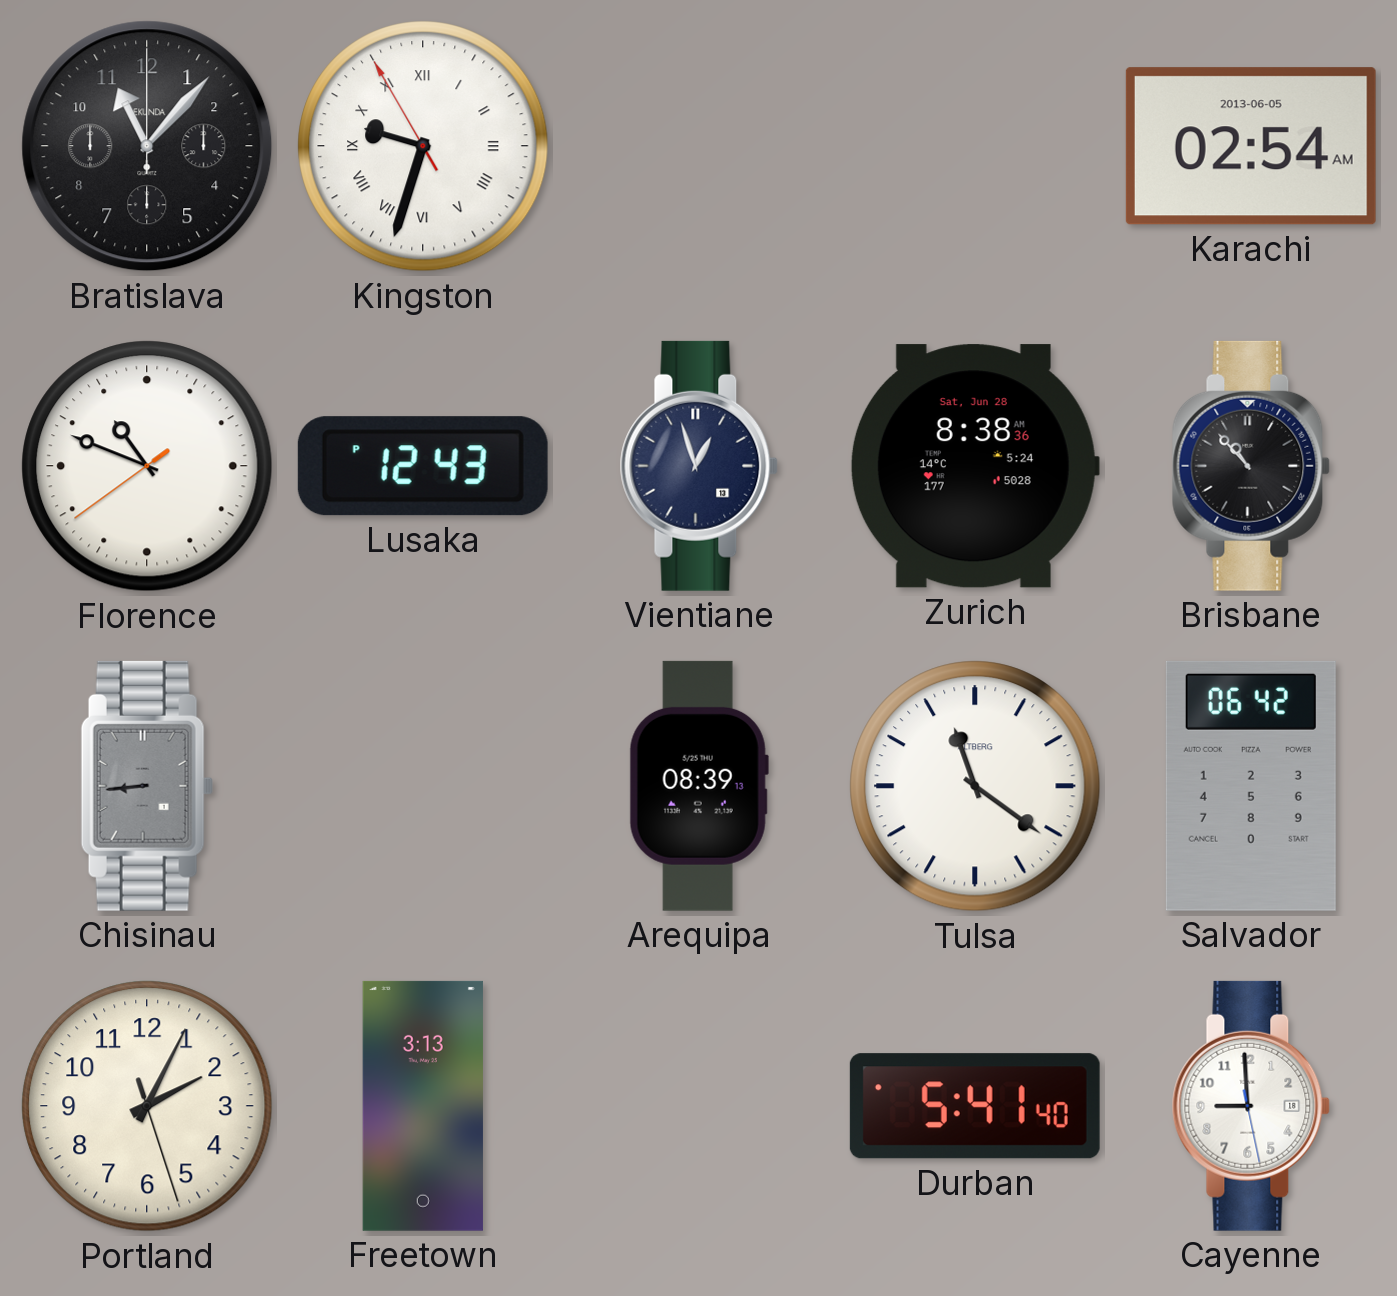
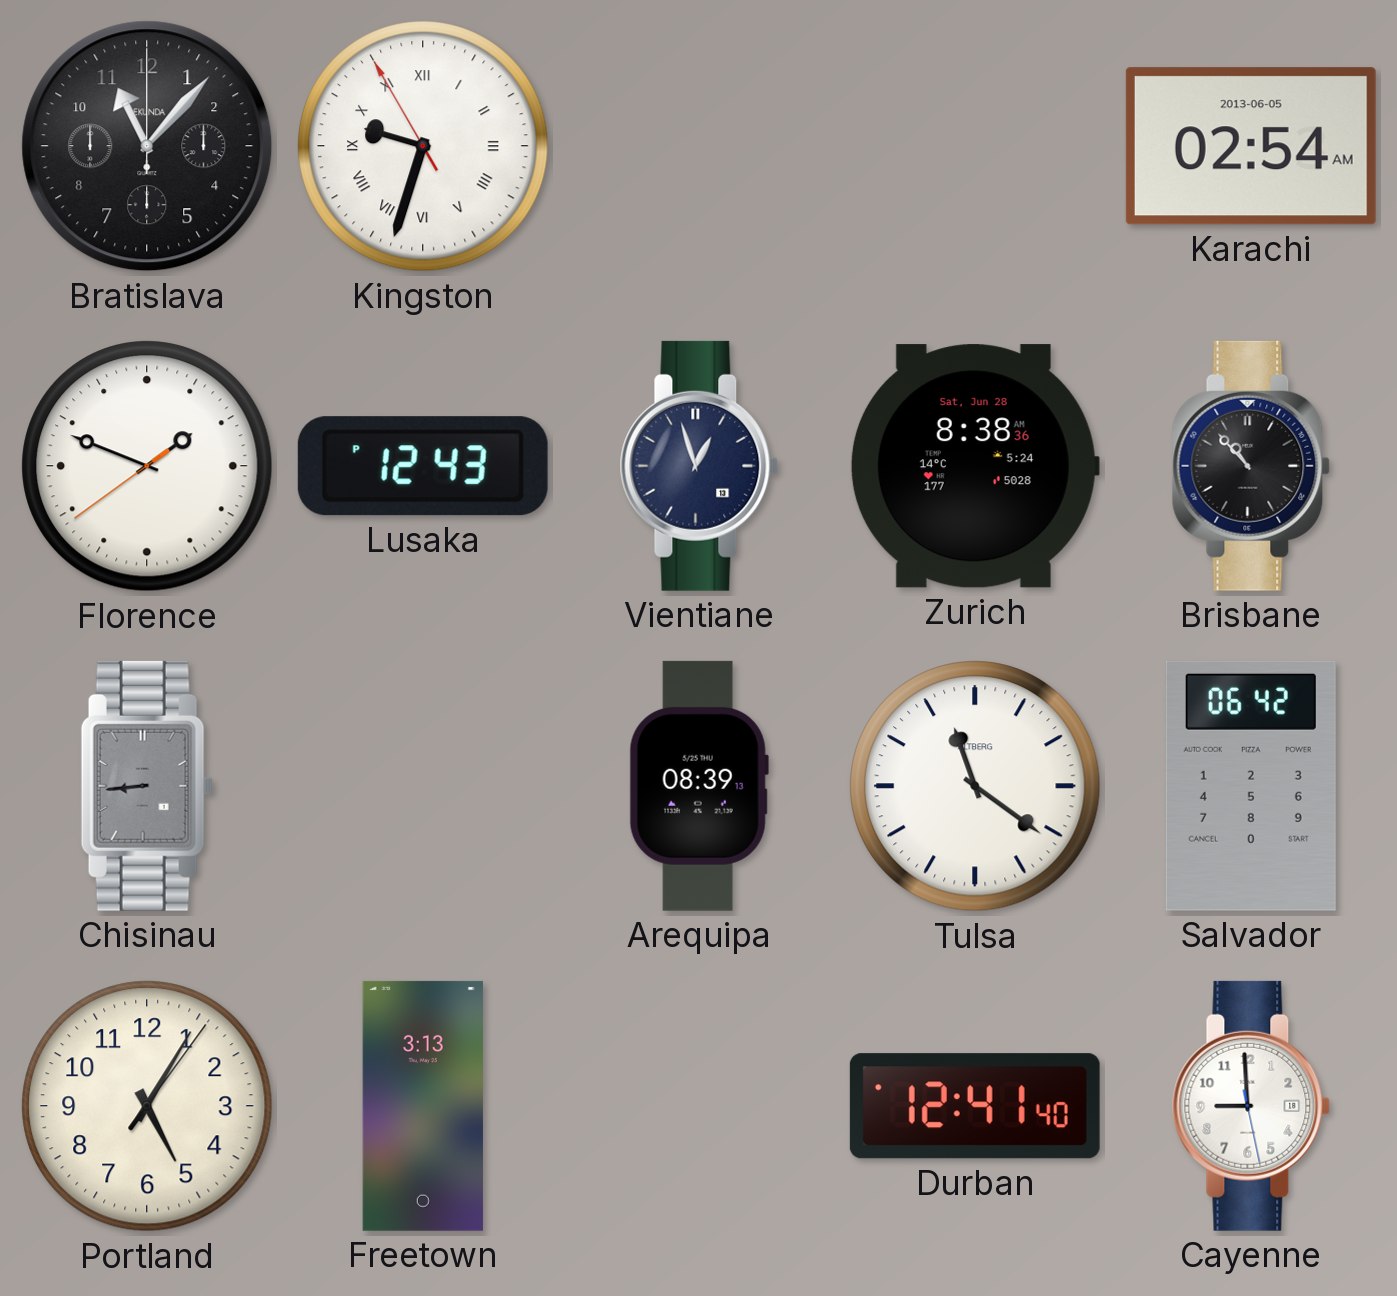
Florence: 10:48 -> 1:48
Portland: 2:04 -> 5:05
Durban: 5:41 -> 12:41
